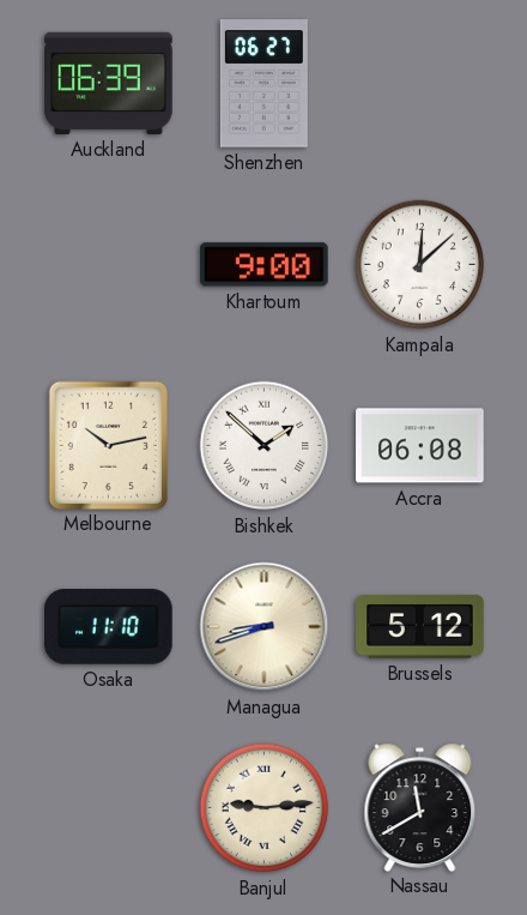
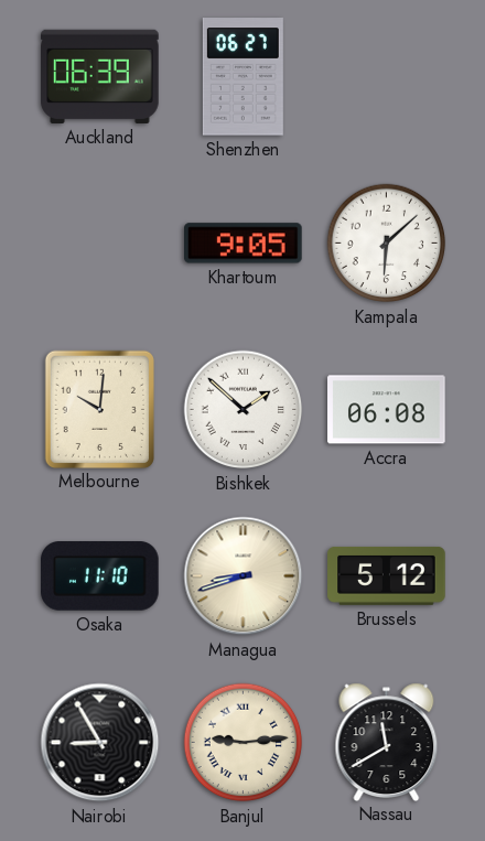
Khartoum: 9:00 -> 9:05
Kampala: 12:08 -> 6:08
Melbourne: 10:13 -> 10:01
Nairobi: none -> 8:55
